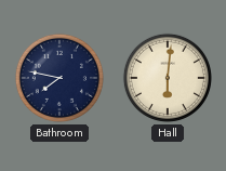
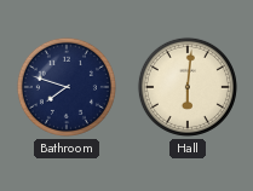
Bathroom: 7:47 -> 7:48
